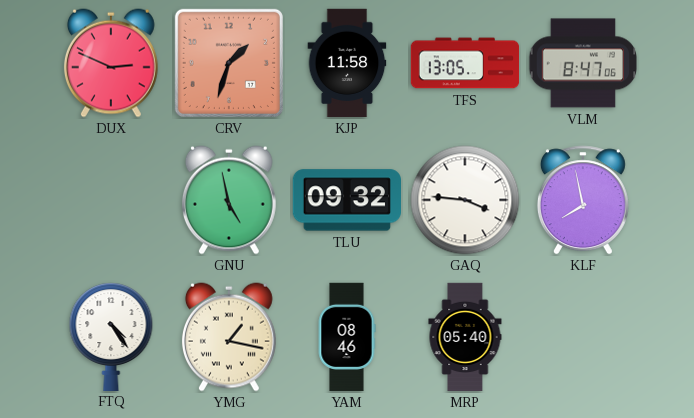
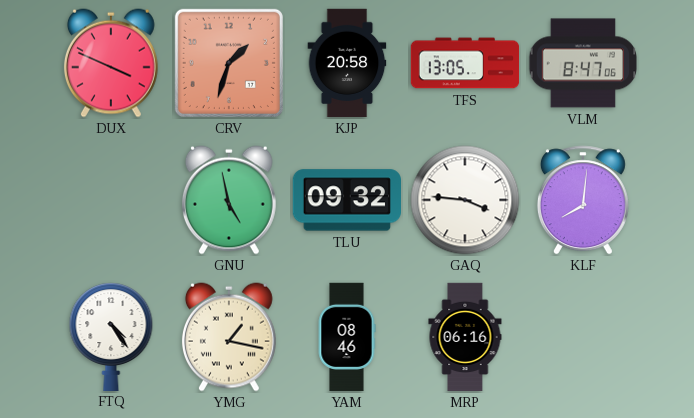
DUX: 2:49 -> 3:49
KJP: 11:58 -> 20:58
KLF: 7:58 -> 8:01
MRP: 05:40 -> 06:16
